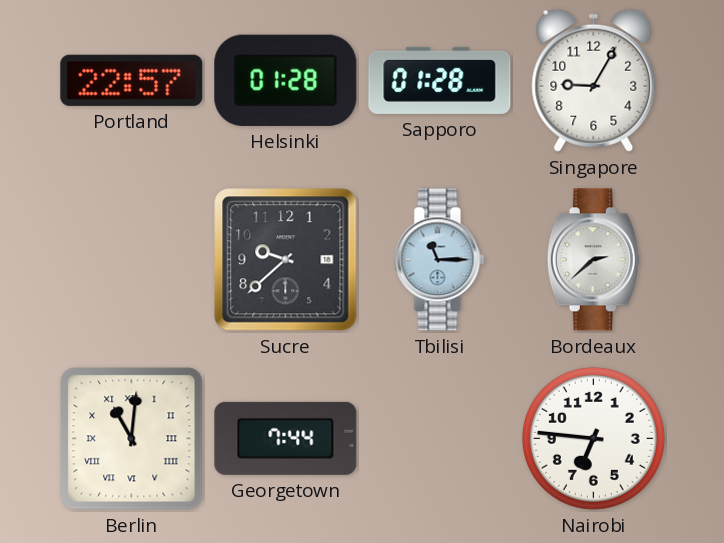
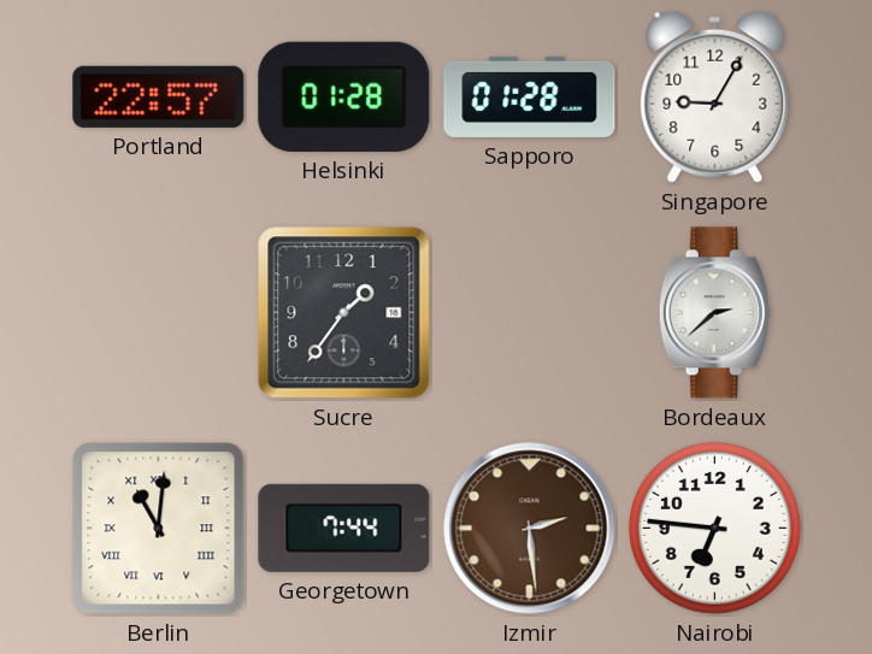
Sucre: 9:38 -> 1:36
Tbilisi: 11:15 -> none
Izmir: none -> 2:29
